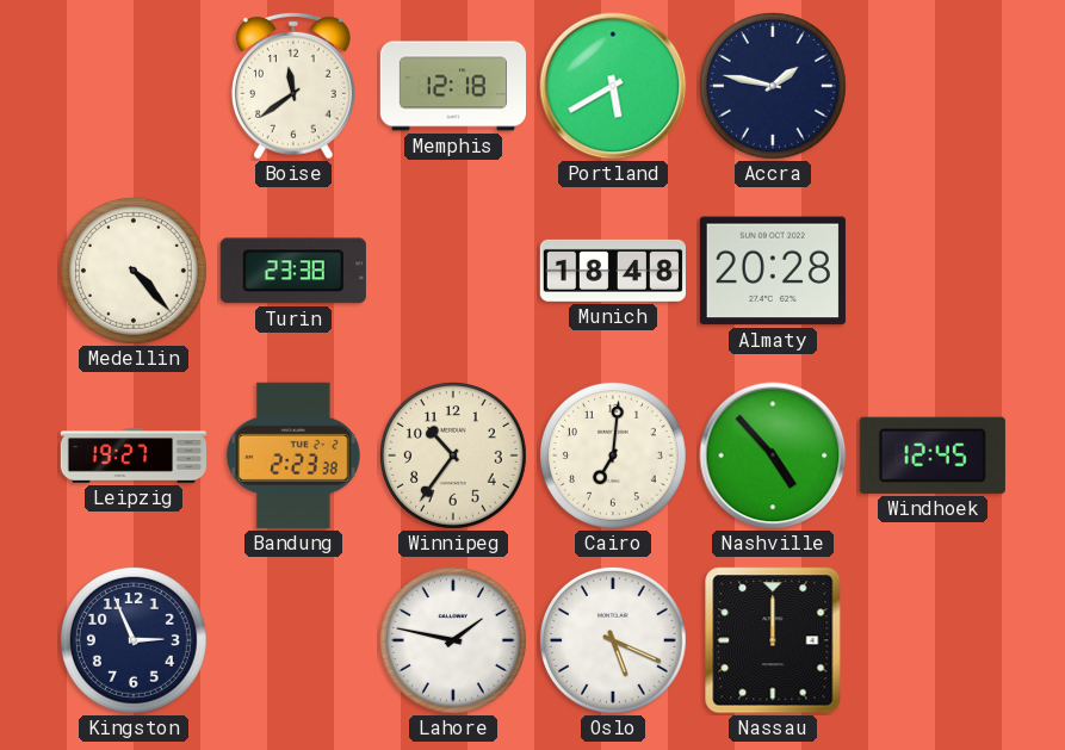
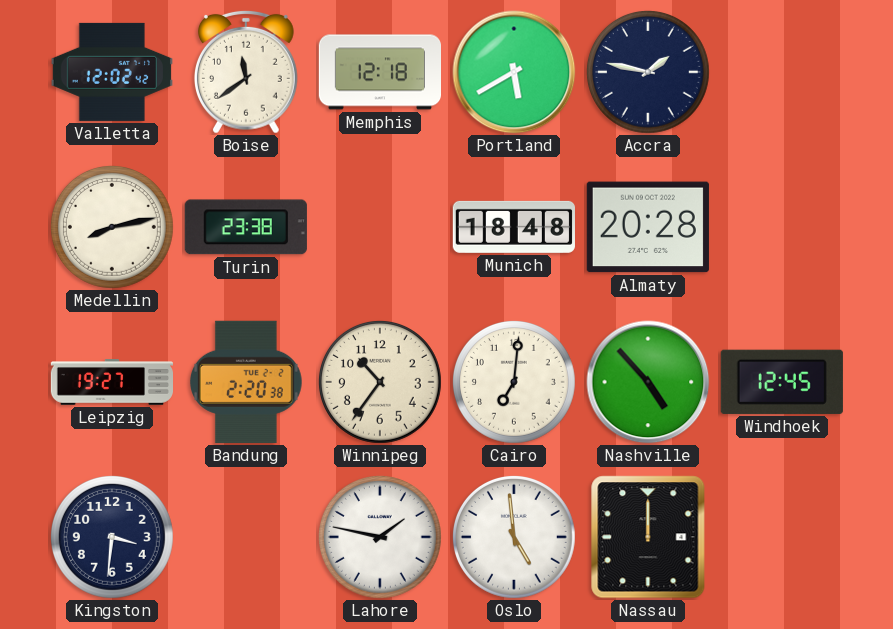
Valletta: none -> 12:02
Medellin: 4:23 -> 8:13
Bandung: 2:23 -> 2:20
Kingston: 2:56 -> 3:31
Oslo: 5:19 -> 4:59
